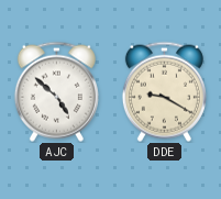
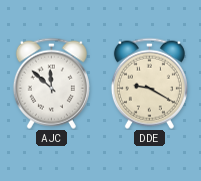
AJC: 4:52 -> 11:52
